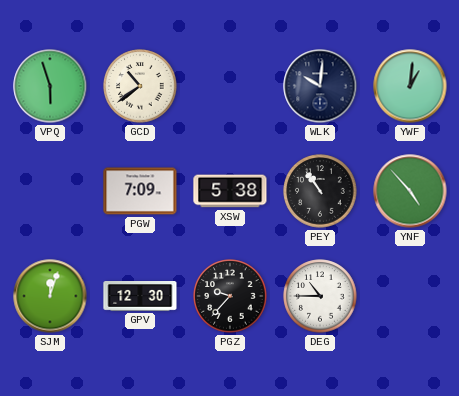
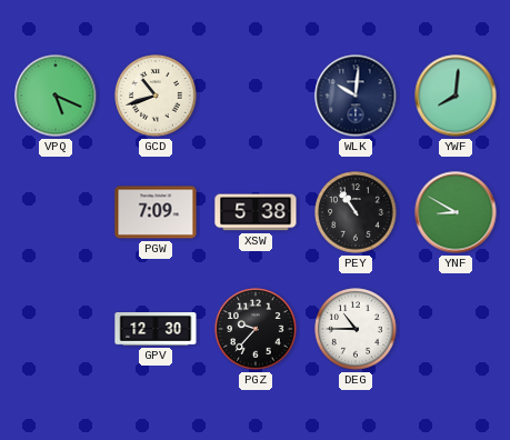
VPQ: 5:57 -> 5:19
GCD: 10:39 -> 10:42
YWF: 1:01 -> 8:01
YNF: 4:53 -> 8:50
SJM: 12:03 -> none
